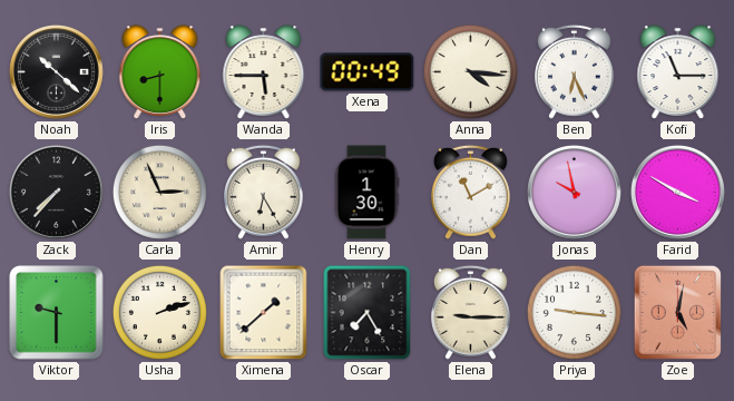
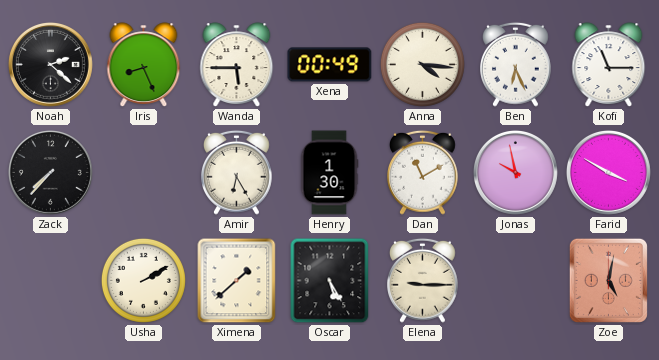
Noah: 10:22 -> 2:22
Iris: 8:30 -> 8:26
Carla: 2:56 -> none
Viktor: 9:30 -> none
Usha: 2:12 -> 2:10
Oscar: 7:25 -> 5:25
Priya: 9:16 -> none
